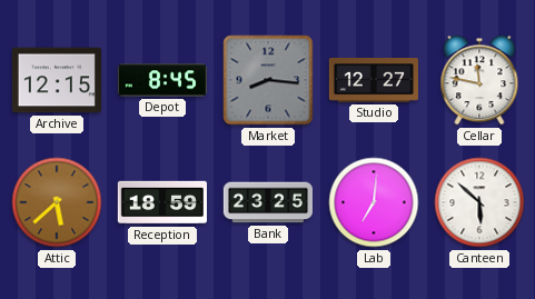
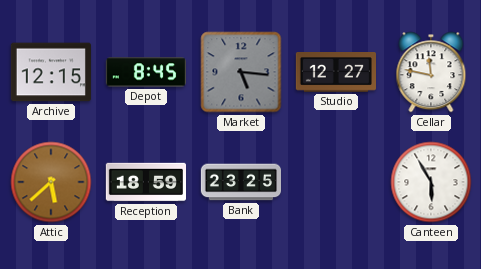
Market: 8:16 -> 5:16
Lab: 7:01 -> none
Canteen: 5:52 -> 5:55
